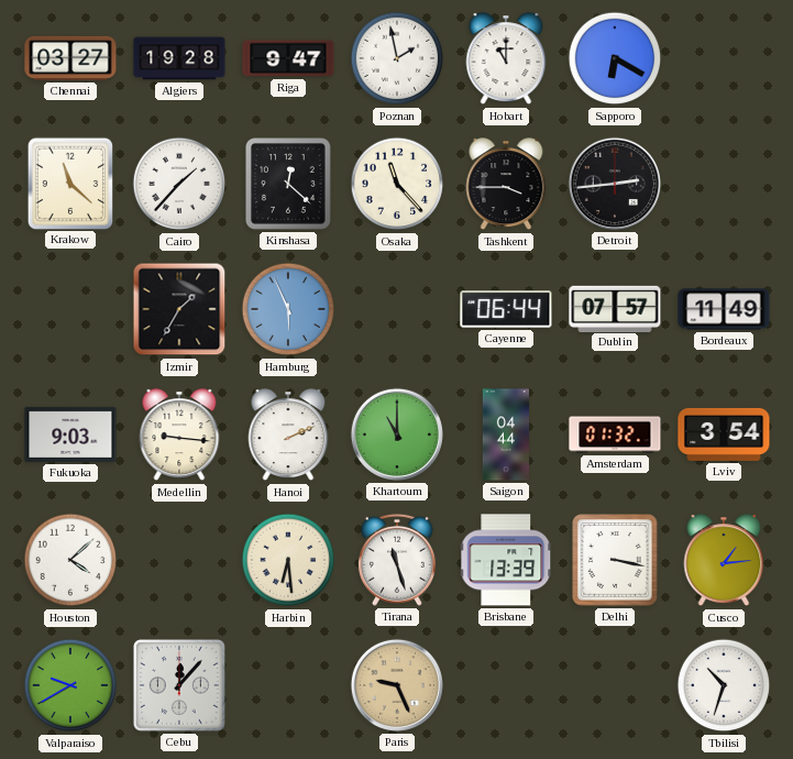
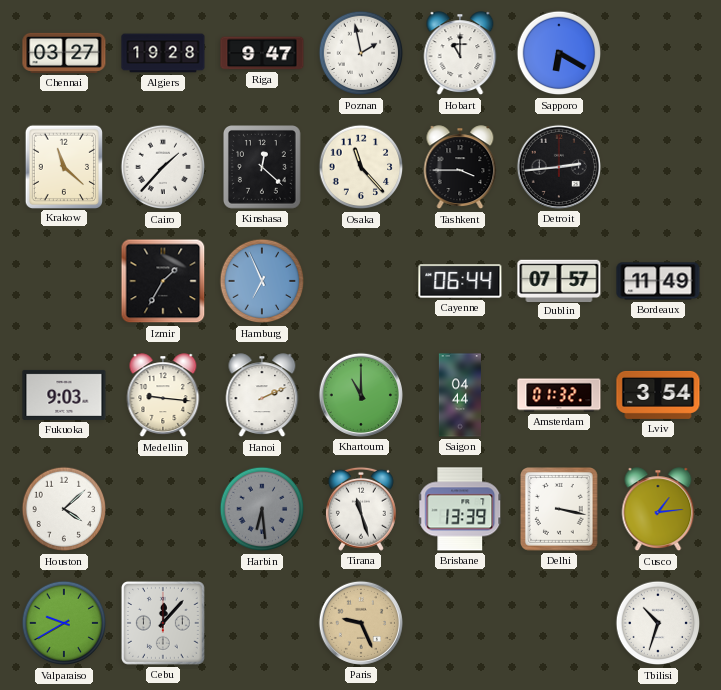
Hamburg: 5:56 -> 6:56
Harbin dial: cream -> grey
